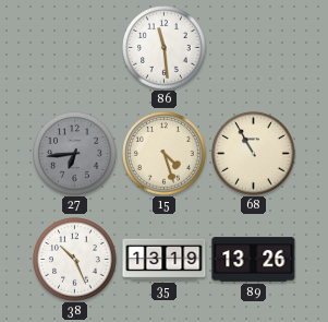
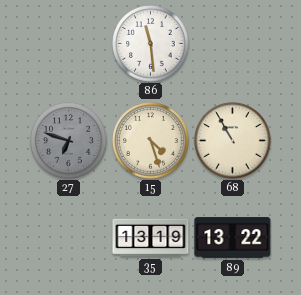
27: 6:44 -> 6:48
38: 10:26 -> none
89: 13:26 -> 13:22
